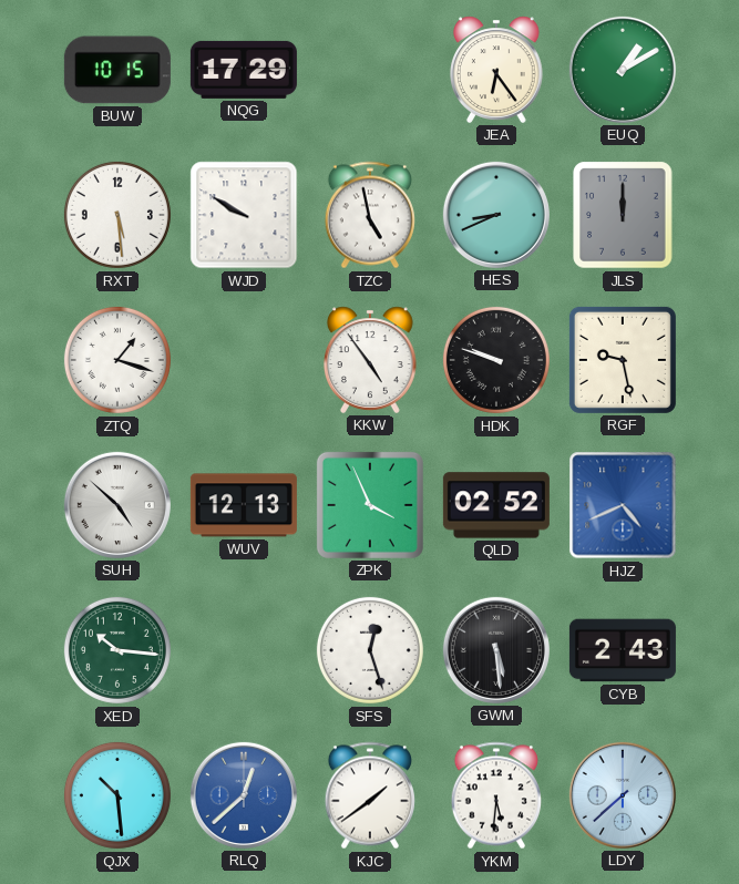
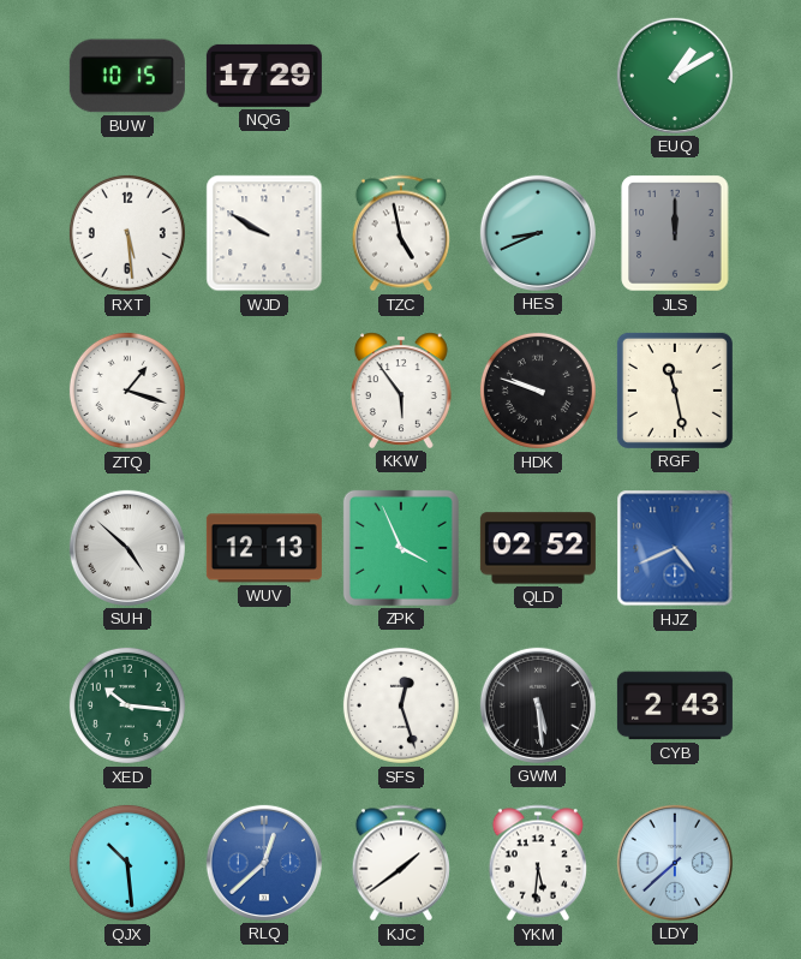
JEA: 6:24 -> none
KKW: 4:54 -> 5:54
RGF: 9:28 -> 11:28
